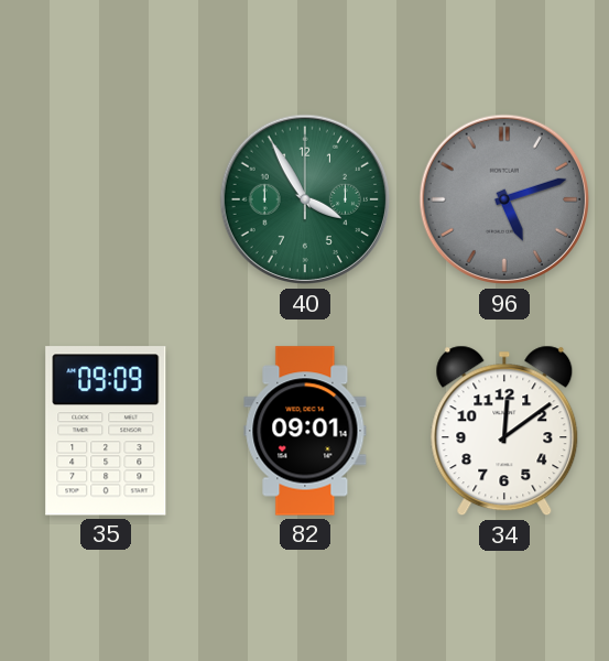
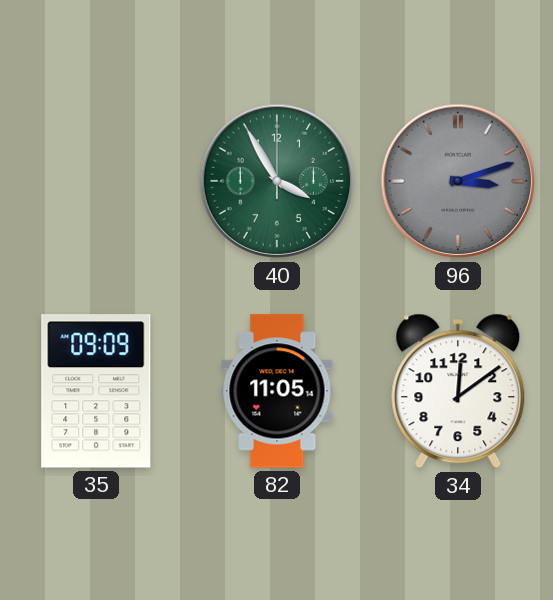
96: 5:12 -> 3:12
82: 09:01 -> 11:05
